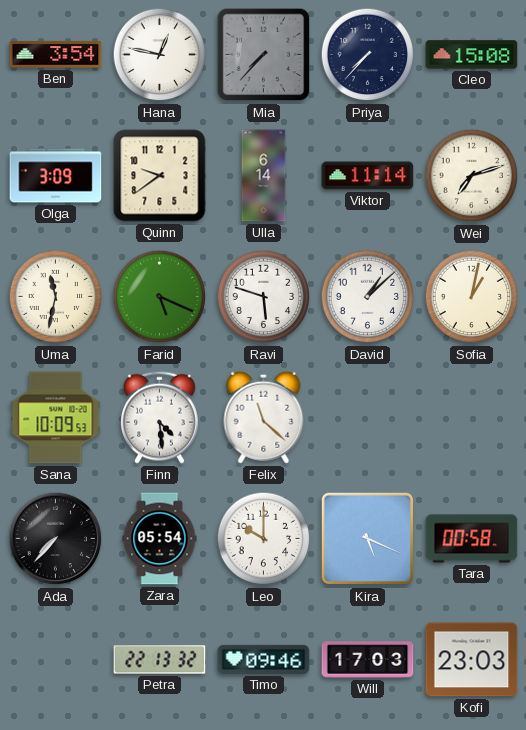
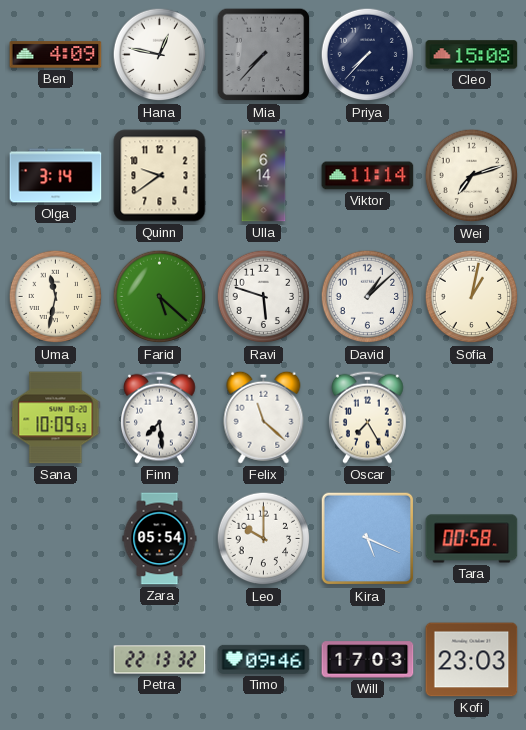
Ben: 3:54 -> 4:09
Olga: 3:09 -> 3:14
Farid: 5:19 -> 5:22
Finn: 4:29 -> 7:29
Oscar: none -> 7:25
Ada: 7:37 -> none
